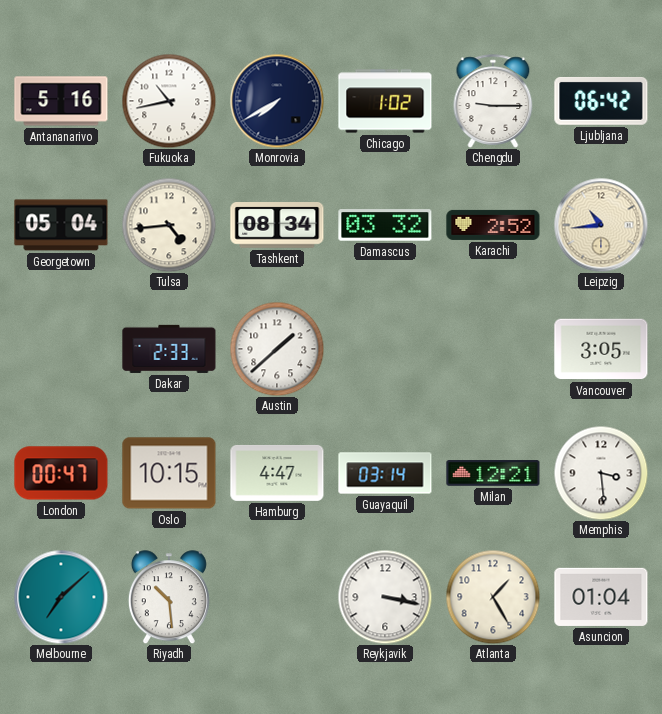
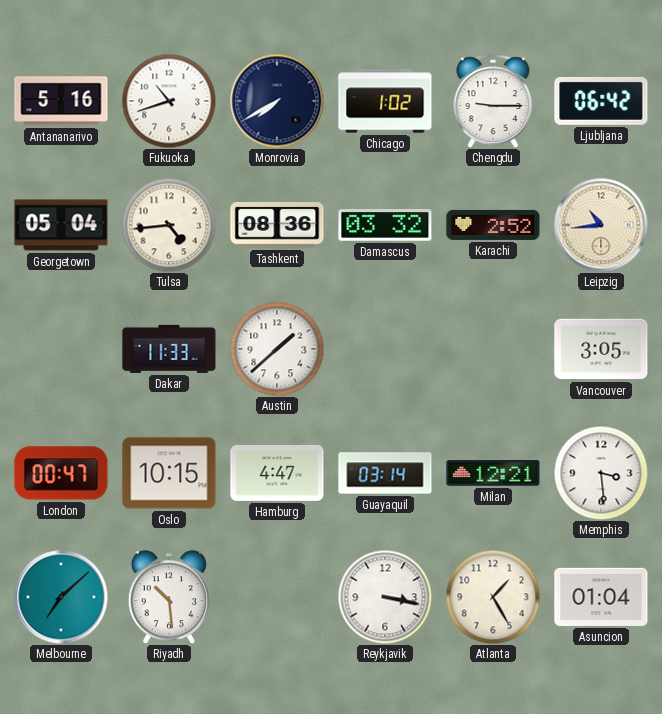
Fukuoka: 10:43 -> 10:42
Tashkent: 08:34 -> 08:36
Dakar: 2:33 -> 11:33
